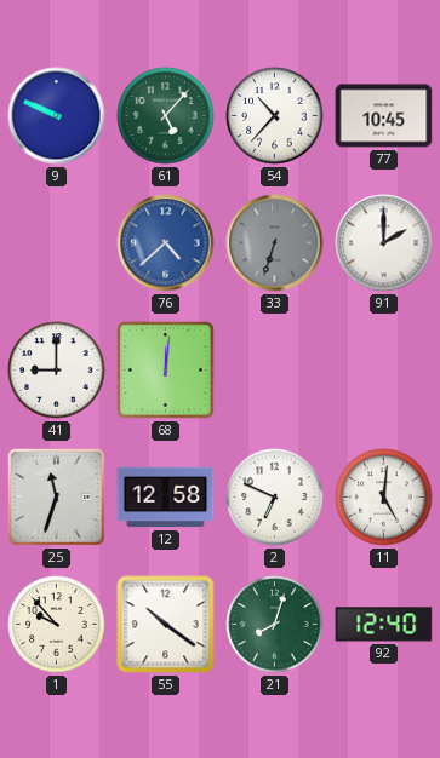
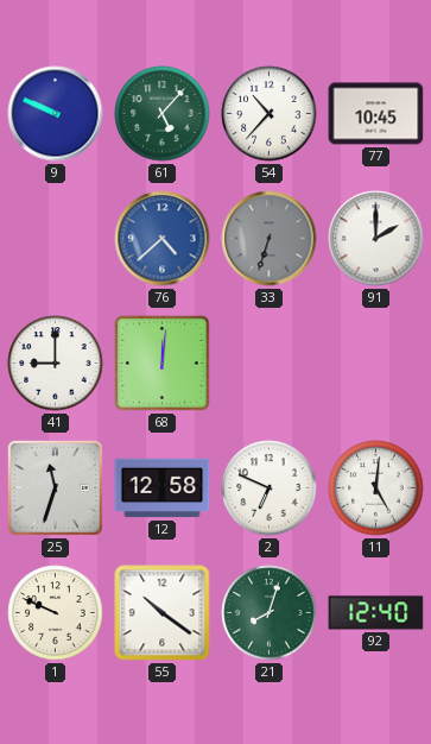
1: 9:53 -> 9:49
